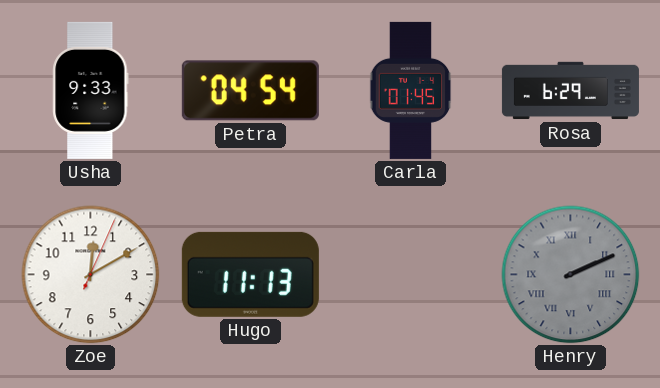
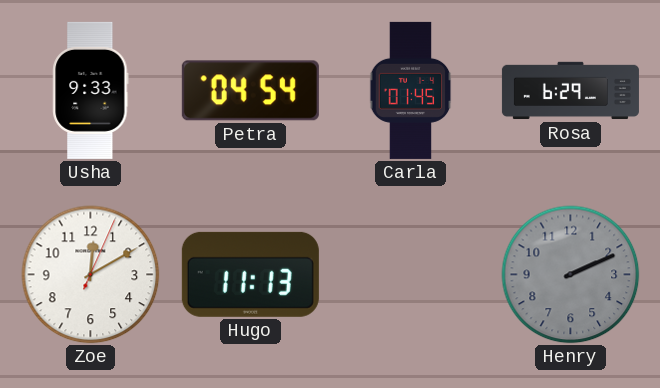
Henry numerals: Roman -> Arabic
